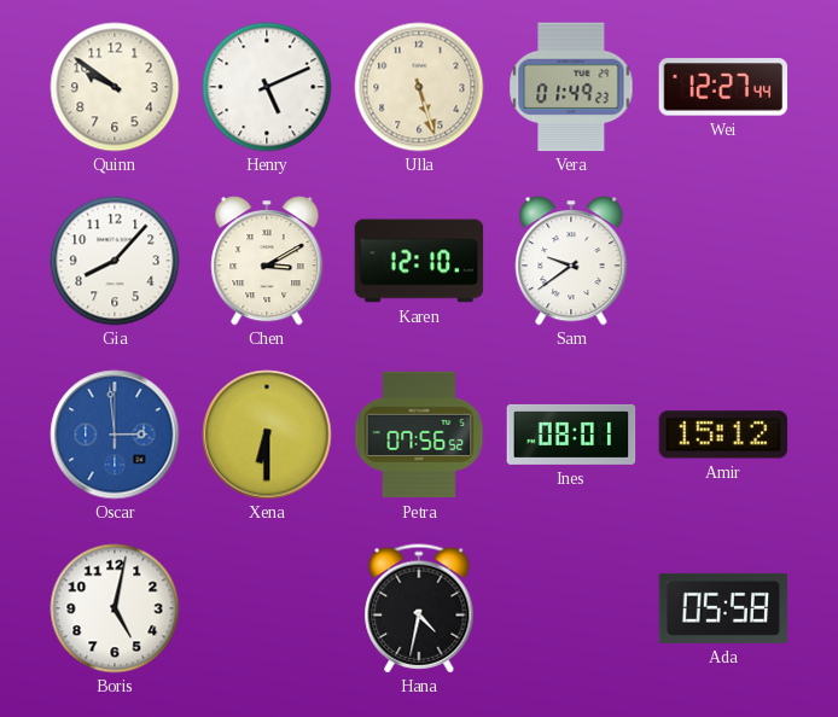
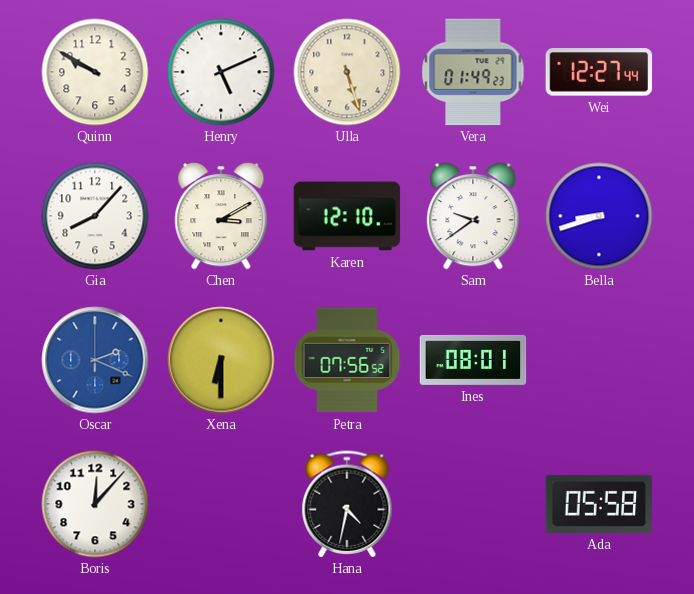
Quinn: 9:51 -> 9:50
Bella: none -> 8:42
Oscar: 2:59 -> 2:19
Amir: 15:12 -> none
Boris: 5:02 -> 12:07
